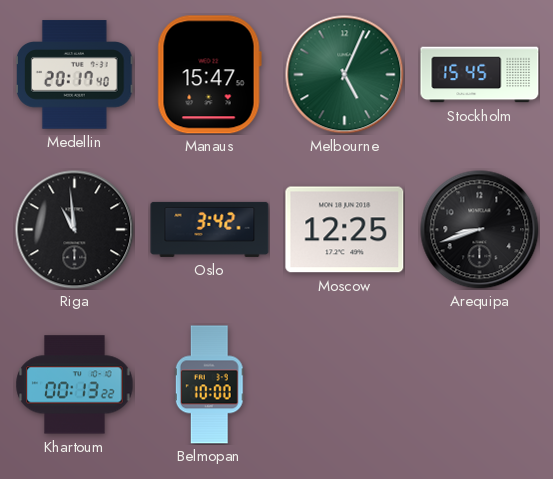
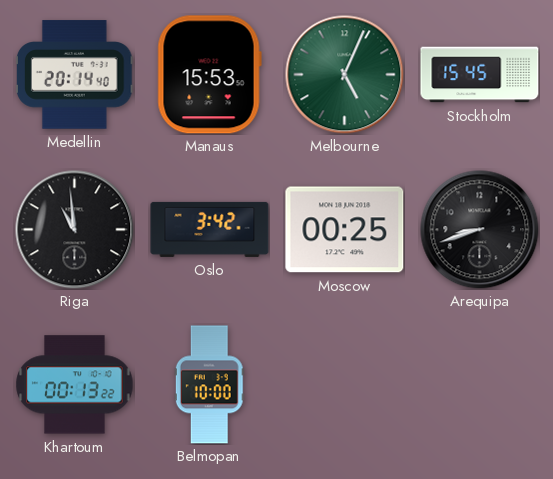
Medellin: 20:17 -> 20:14
Manaus: 15:47 -> 15:53
Moscow: 12:25 -> 00:25
